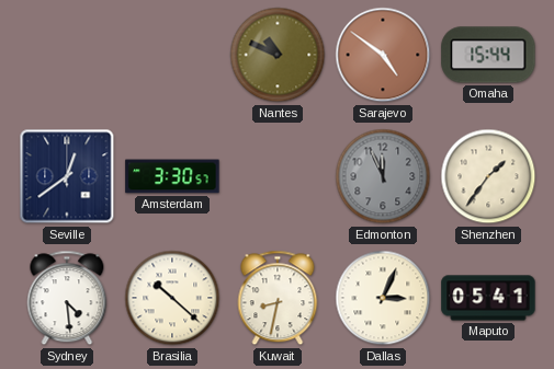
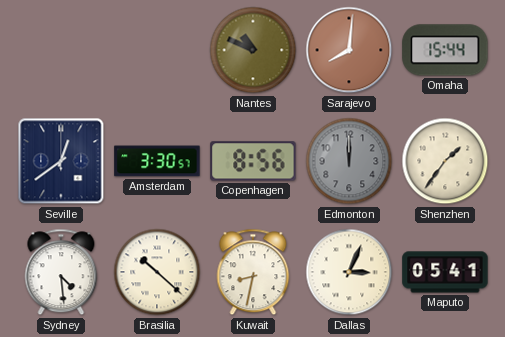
Sarajevo: 4:51 -> 8:01
Copenhagen: none -> 8:56
Edmonton: 11:56 -> 12:00
